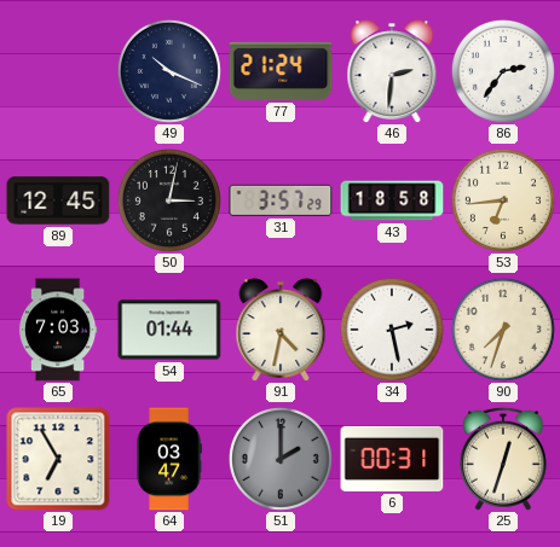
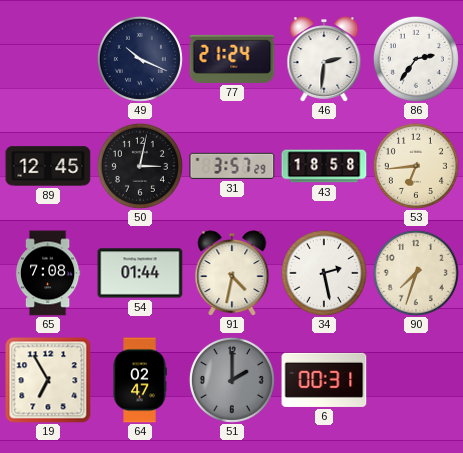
65: 7:03 -> 7:08
64: 03:47 -> 02:47
25: 12:33 -> none
